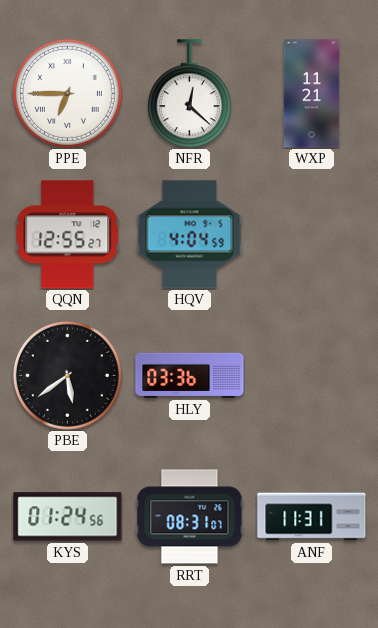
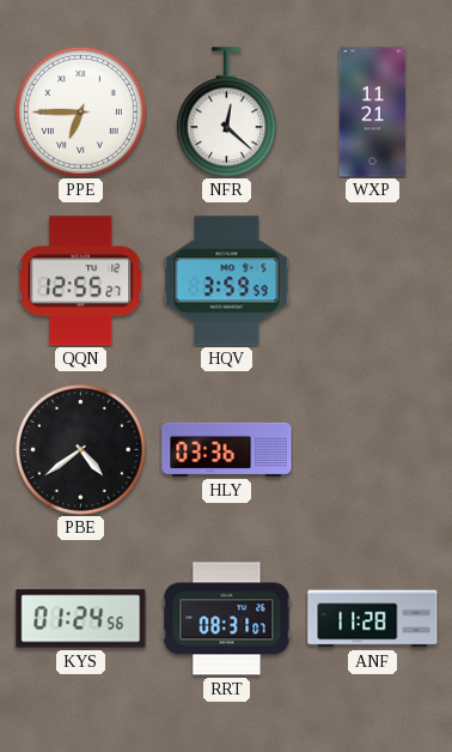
HQV: 4:04 -> 3:59
PBE: 5:39 -> 4:39
ANF: 11:31 -> 11:28
